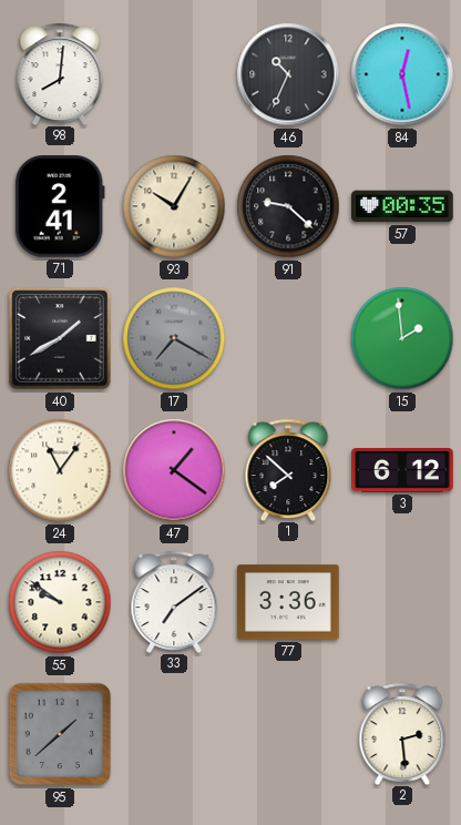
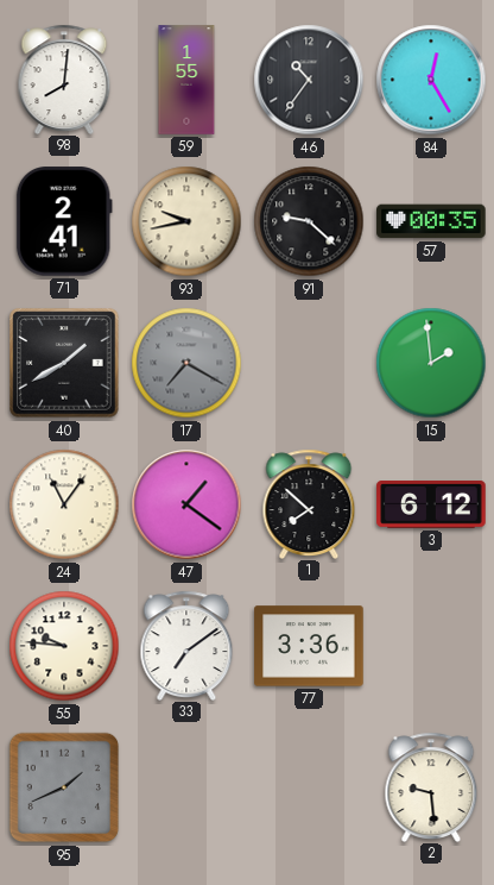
59: none -> 1:55
46: 10:34 -> 10:36
84: 12:28 -> 12:25
93: 10:05 -> 9:43
55: 9:51 -> 9:46
95: 1:38 -> 1:41
2: 2:29 -> 9:29
